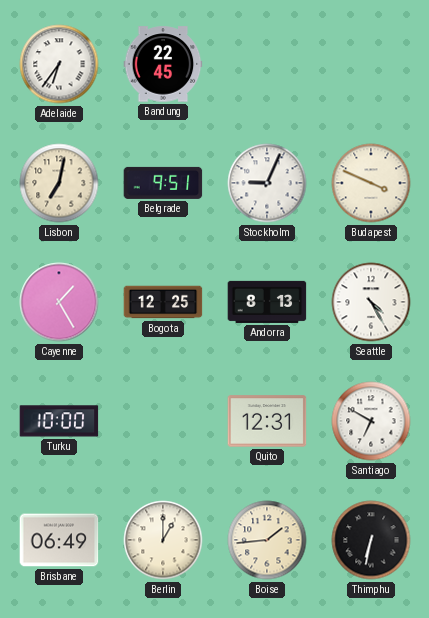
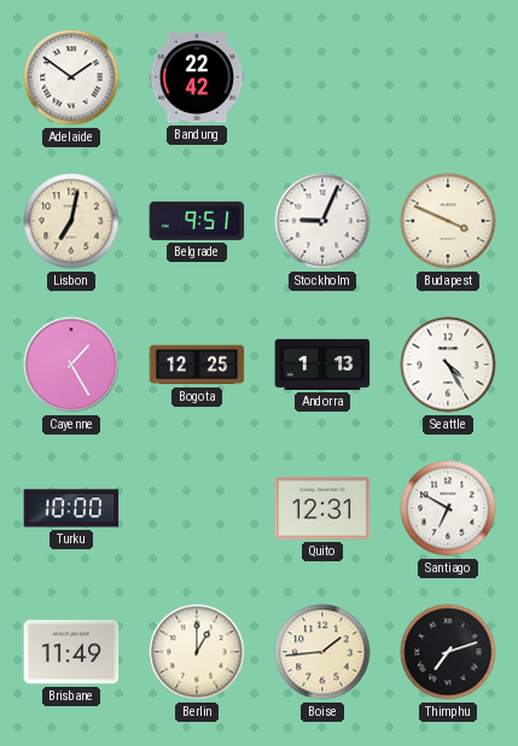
Adelaide: 6:36 -> 1:51
Bandung: 22:45 -> 22:42
Andorra: 8:13 -> 1:13
Brisbane: 06:49 -> 11:49
Thimphu: 6:32 -> 7:12
